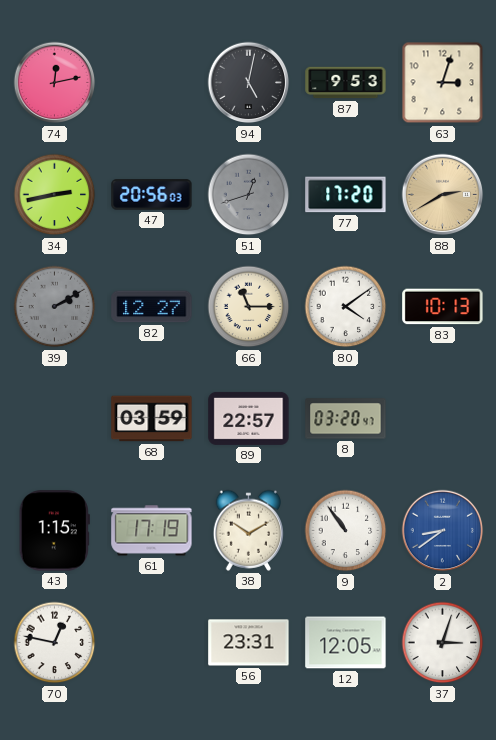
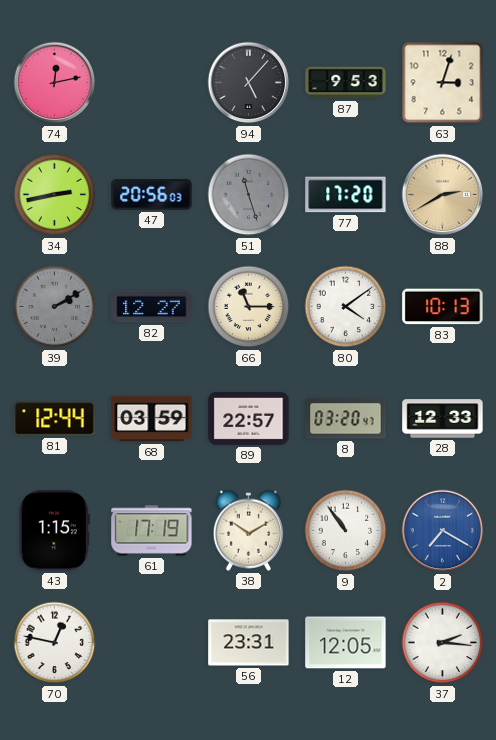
94: 5:02 -> 5:07
51: 12:42 -> 11:27
81: none -> 12:44
28: none -> 12:33
2: 8:39 -> 7:20
37: 3:03 -> 2:16
